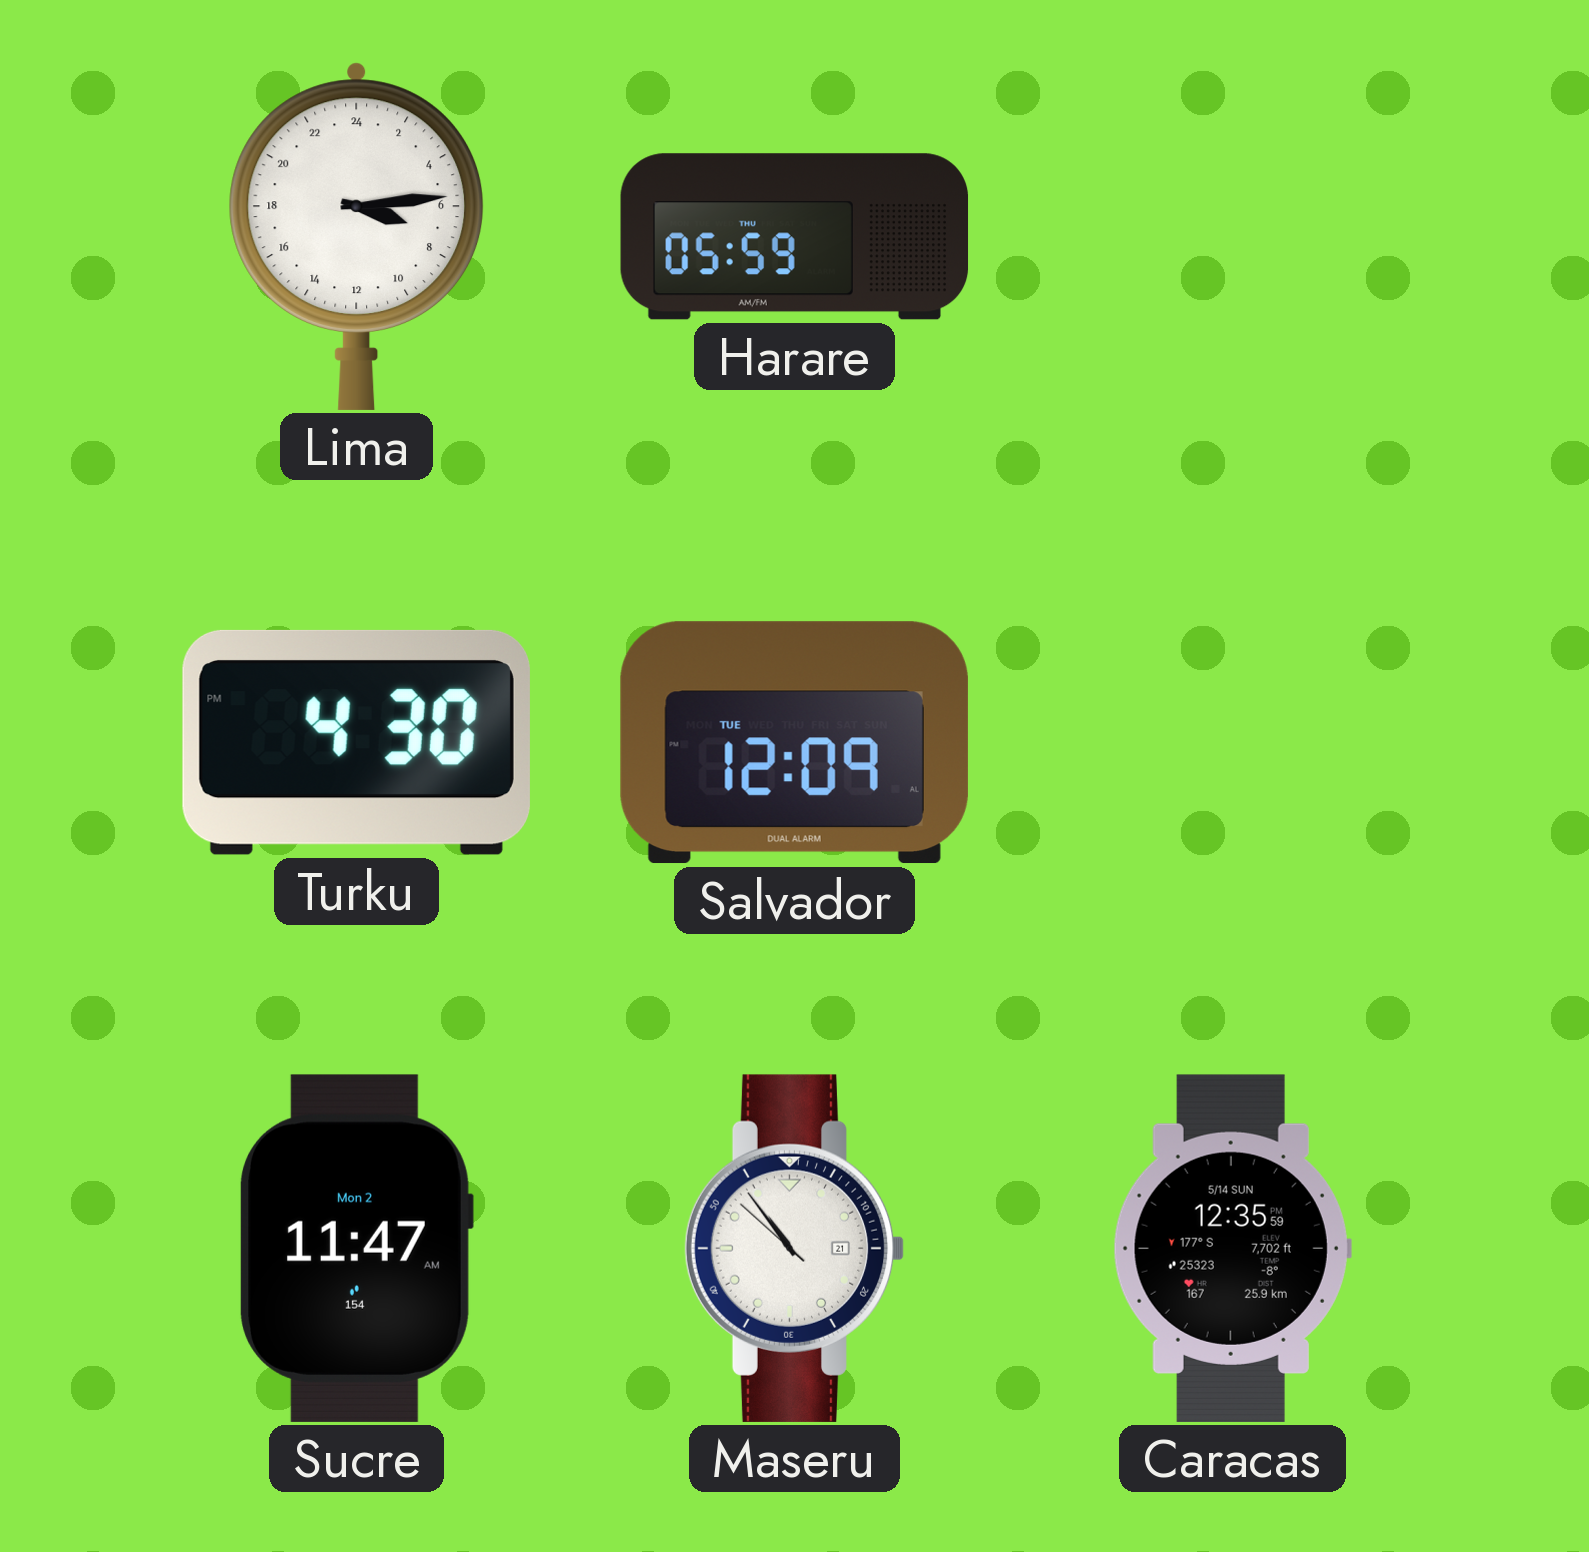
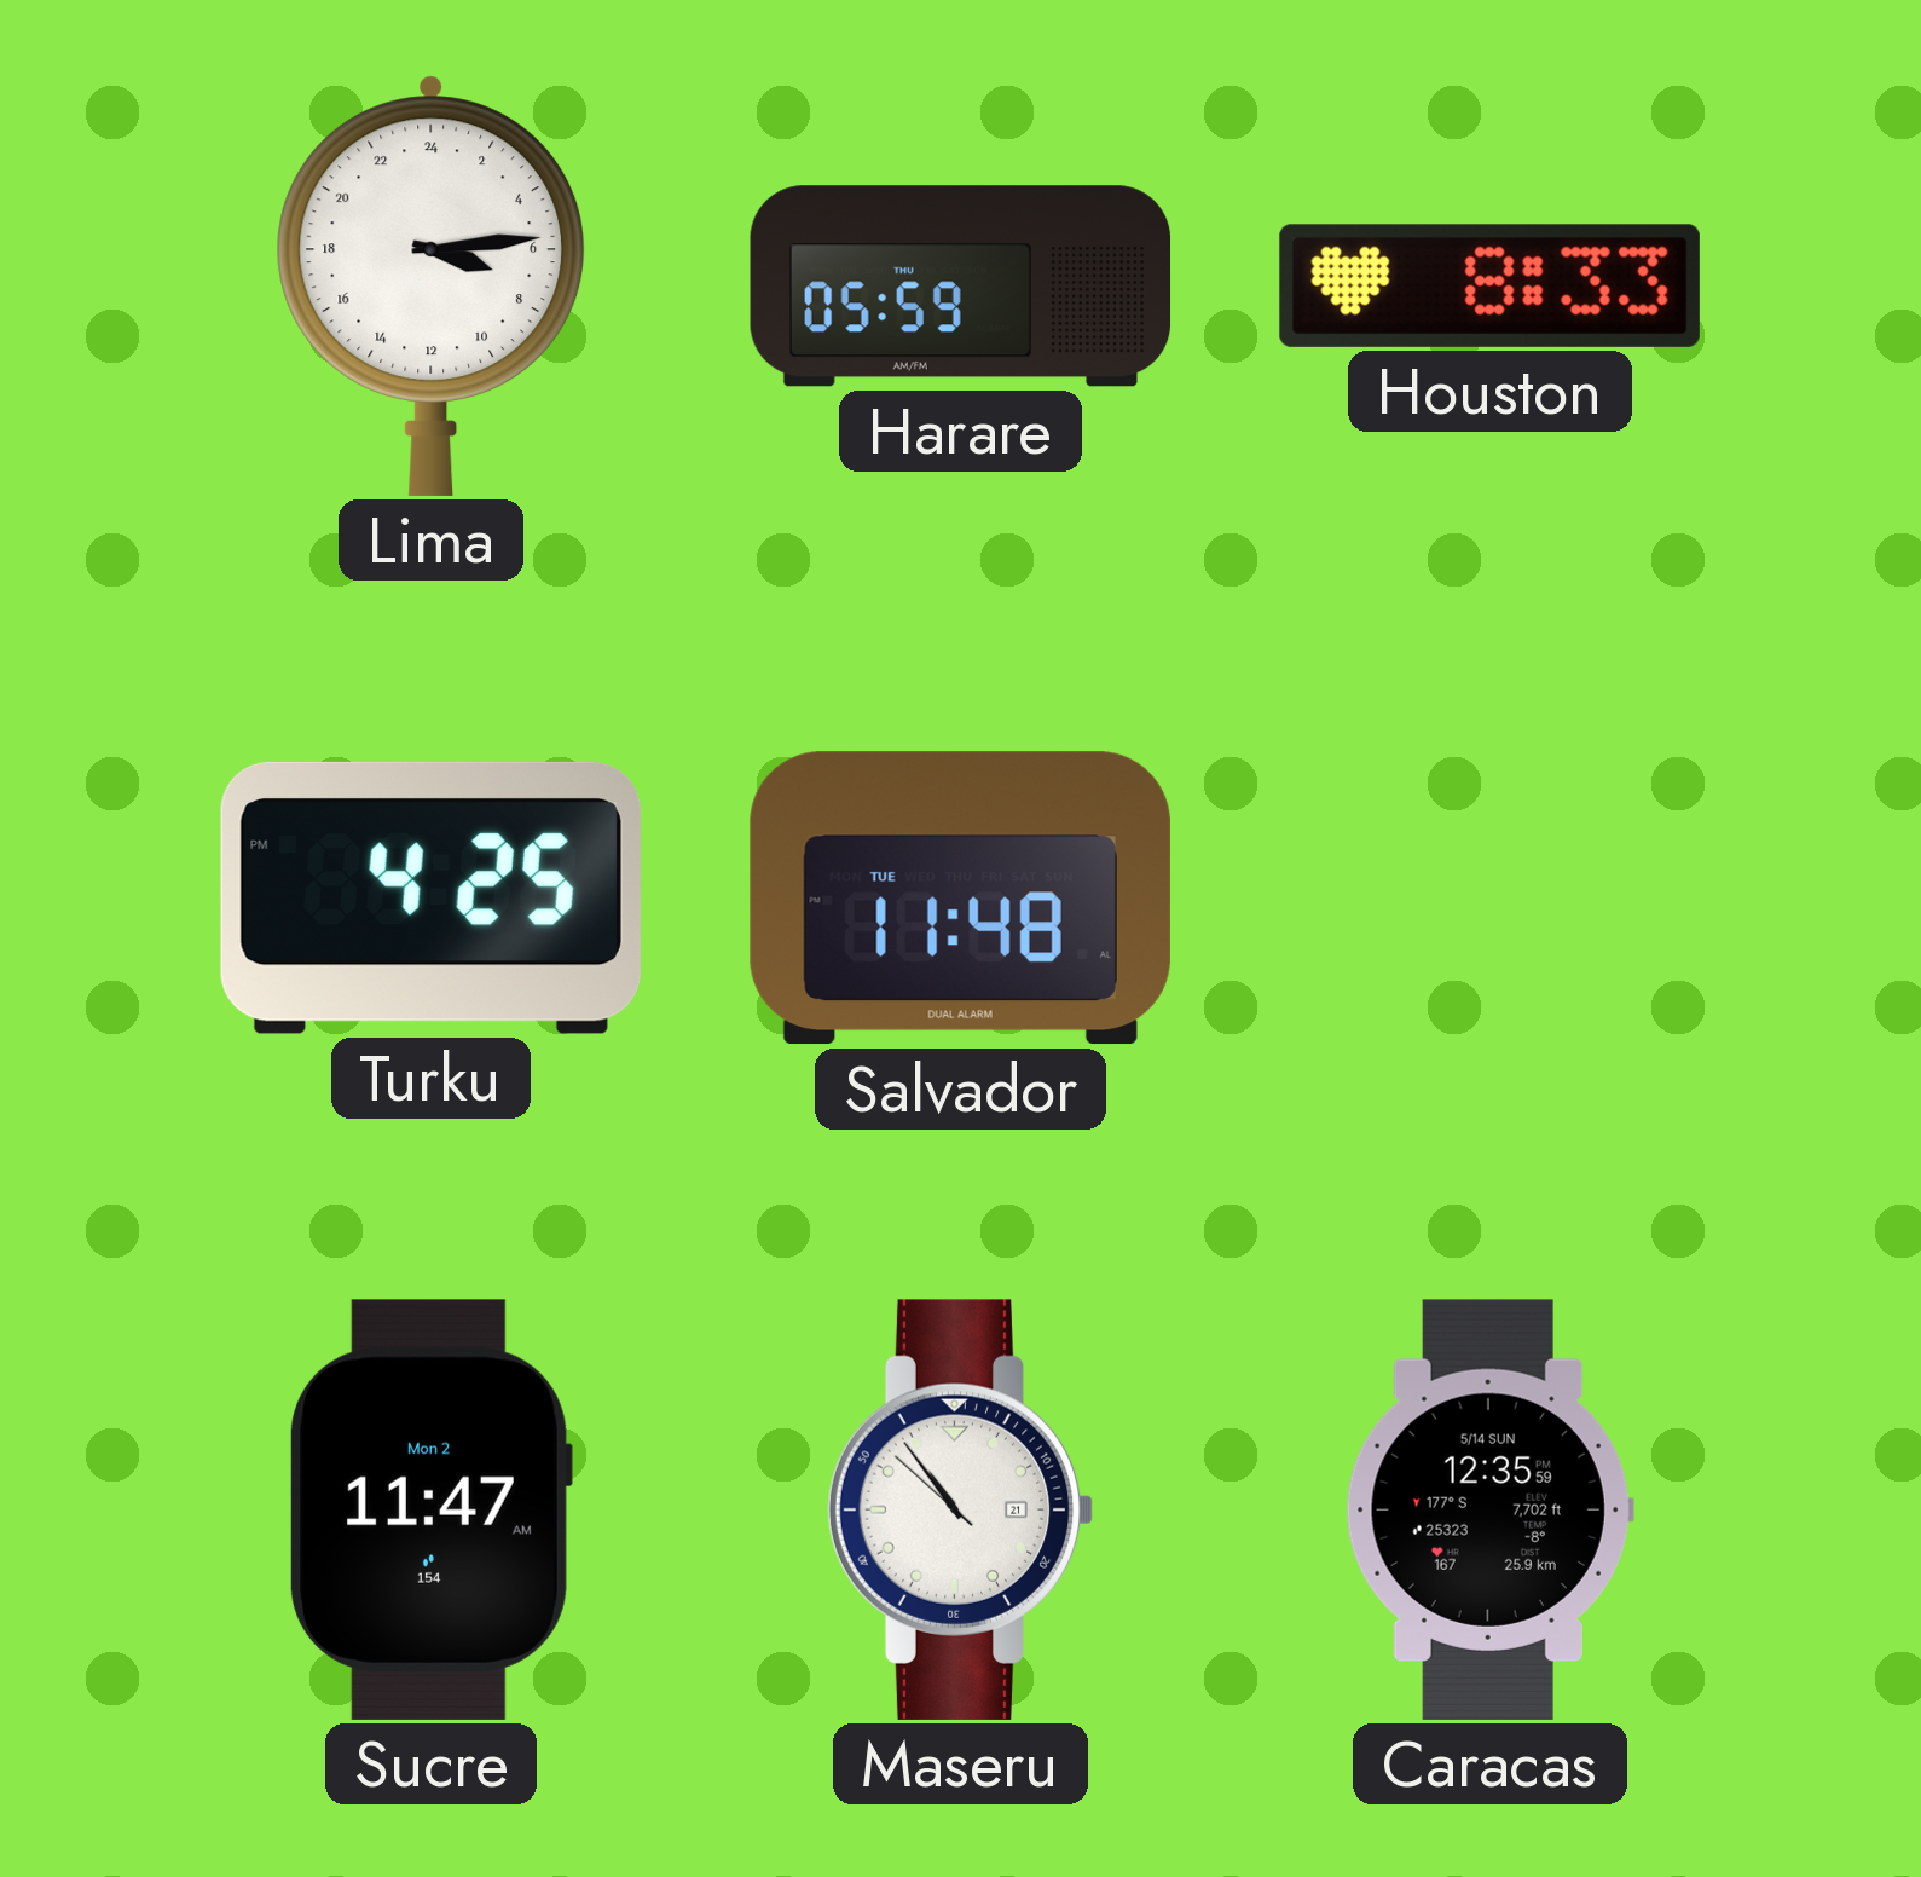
Houston: none -> 8:33
Turku: 4:30 -> 4:25
Salvador: 12:09 -> 11:48
